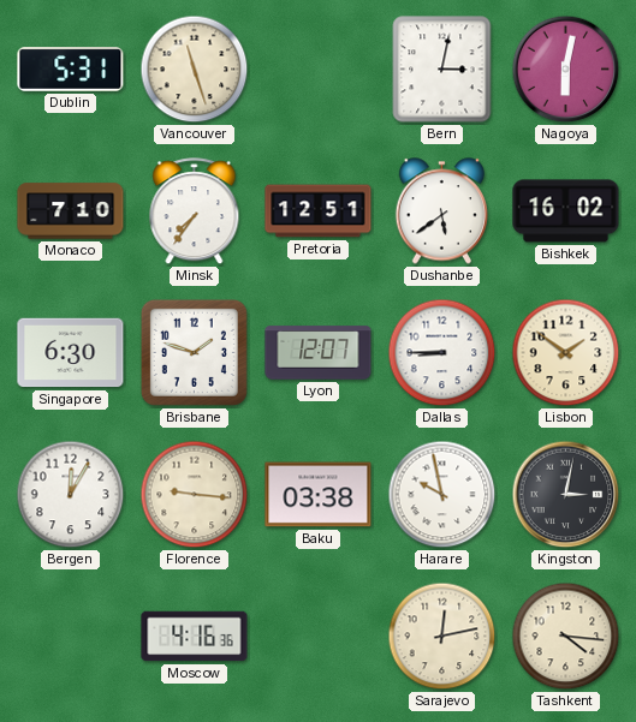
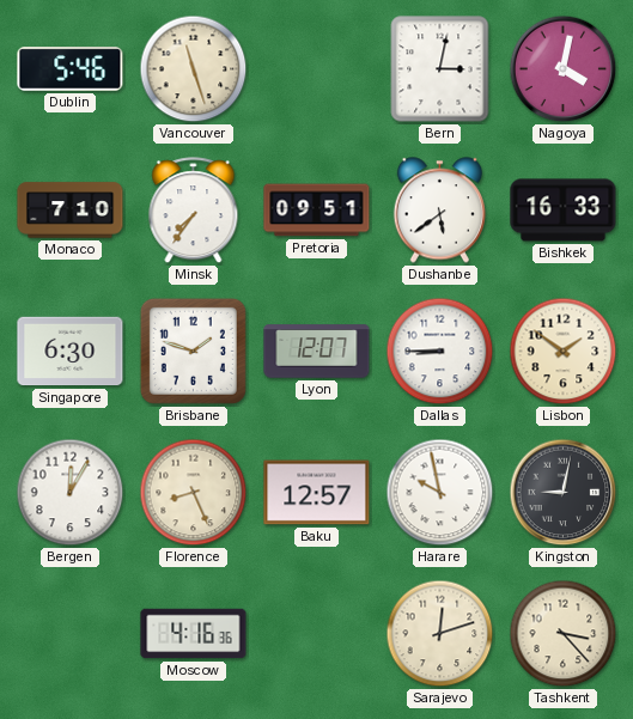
Dublin: 5:31 -> 5:46
Nagoya: 6:02 -> 4:02
Pretoria: 12:51 -> 09:51
Bishkek: 16:02 -> 16:33
Florence: 9:16 -> 8:26
Baku: 03:38 -> 12:57
Kingston: 3:02 -> 9:02
Sarajevo: 12:13 -> 12:12
Tashkent: 4:16 -> 3:23
